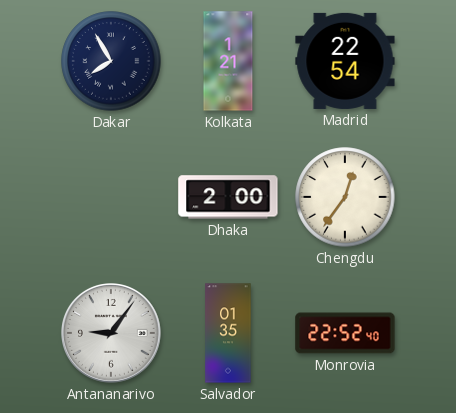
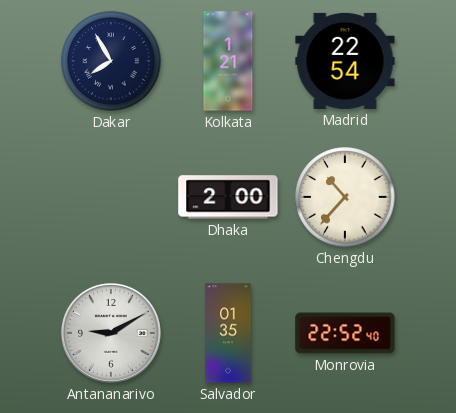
Chengdu: 12:36 -> 10:37
Antananarivo: 9:06 -> 9:10
